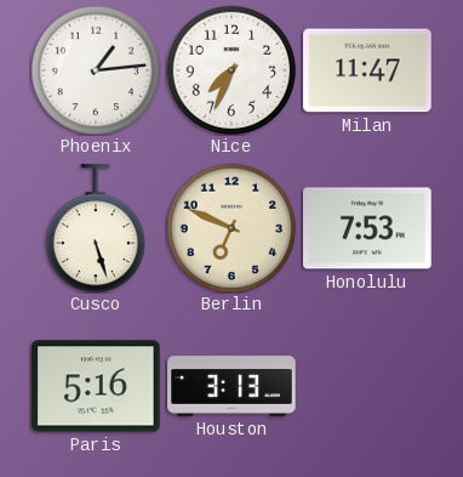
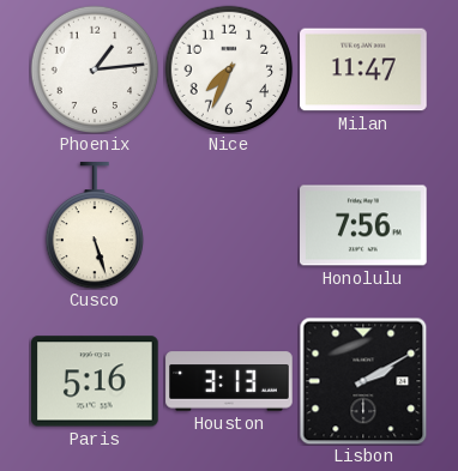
Berlin: 6:49 -> none
Honolulu: 7:53 -> 7:56
Lisbon: none -> 2:10
